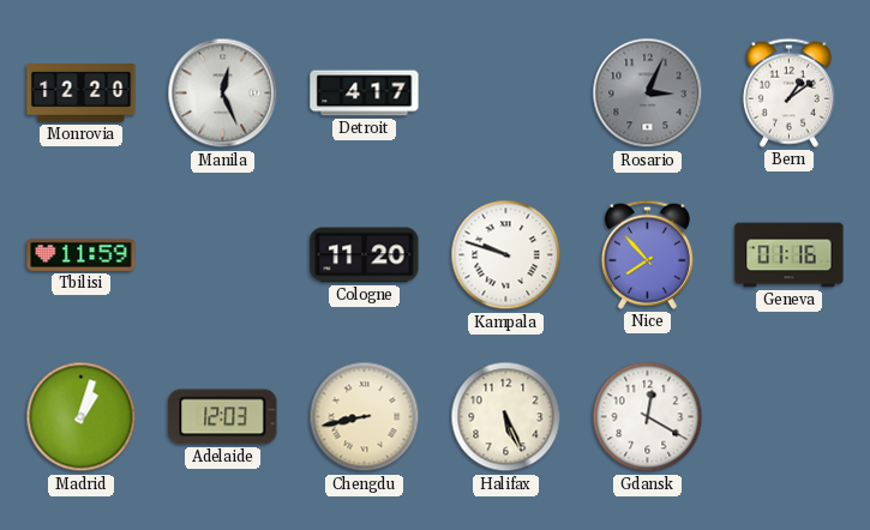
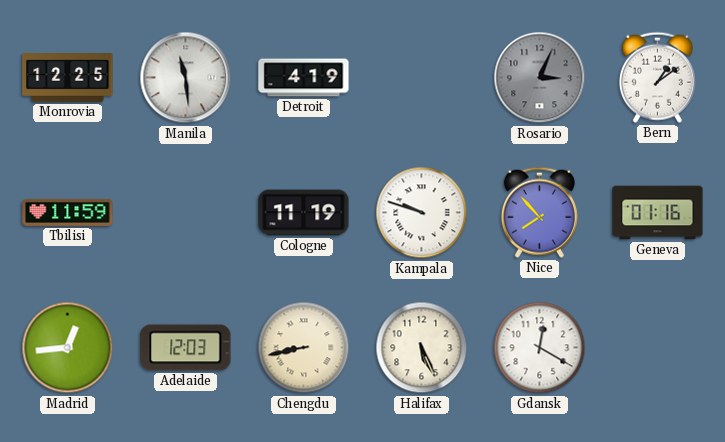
Monrovia: 12:20 -> 12:25
Manila: 12:26 -> 11:29
Detroit: 4:17 -> 4:19
Cologne: 11:20 -> 11:19
Madrid: 1:03 -> 12:44
